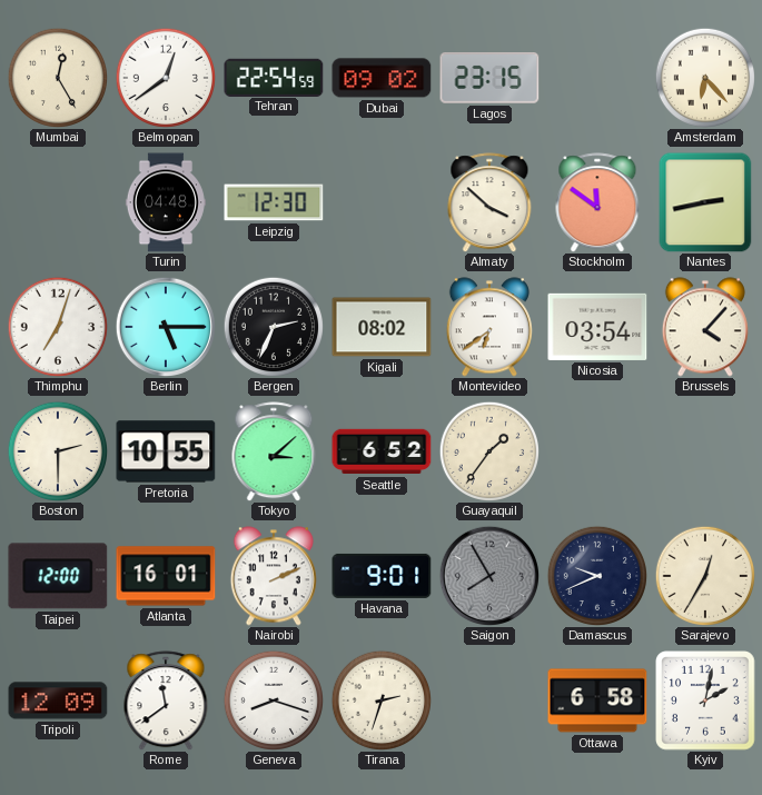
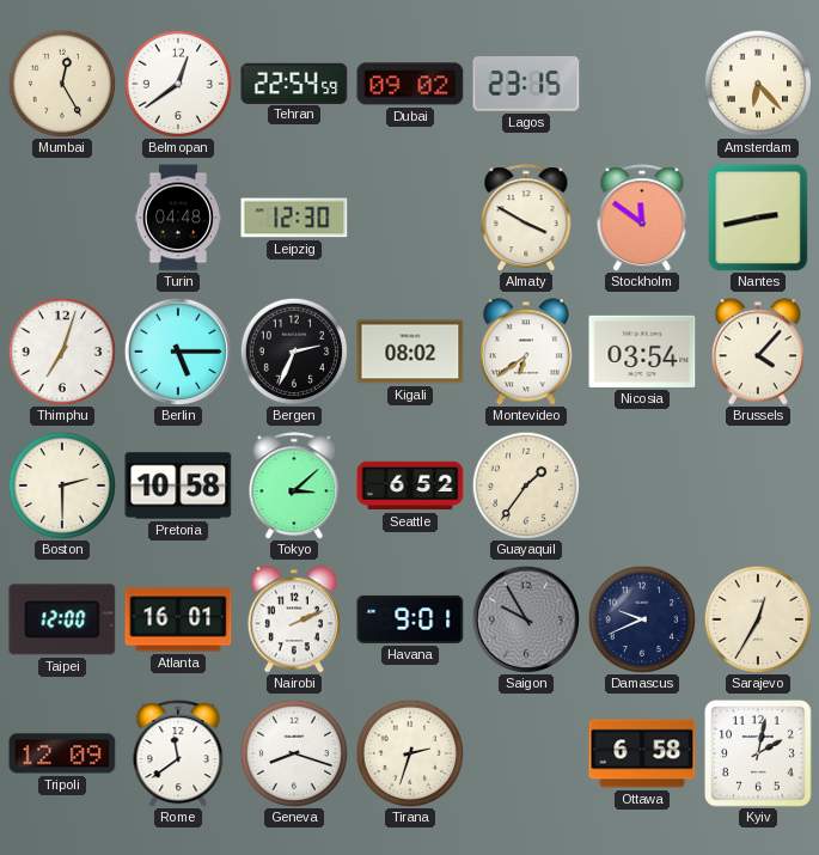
Almaty: 3:52 -> 3:50
Pretoria: 10:55 -> 10:58
Saigon: 7:55 -> 9:55
